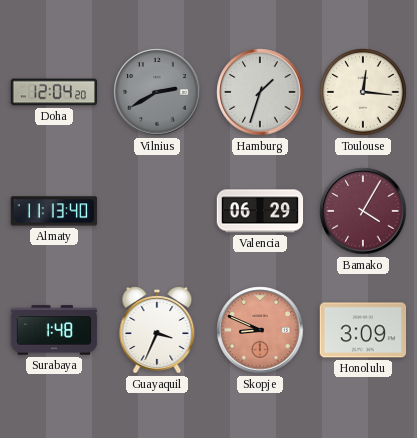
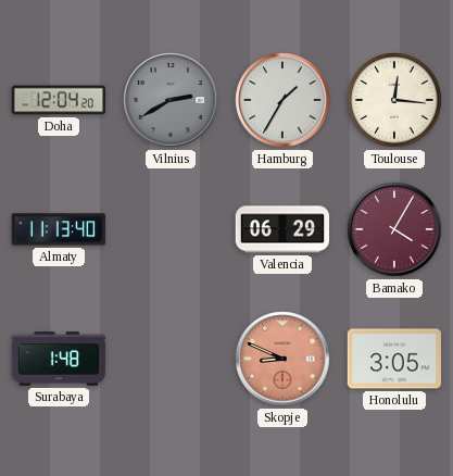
Hamburg: 1:33 -> 1:35
Guayaquil: 3:34 -> none
Honolulu: 3:09 -> 3:05
